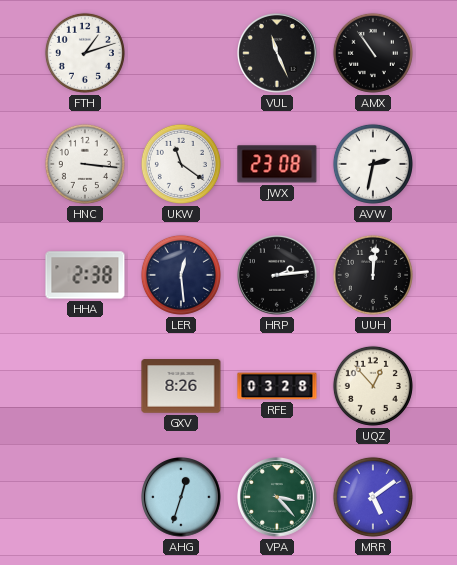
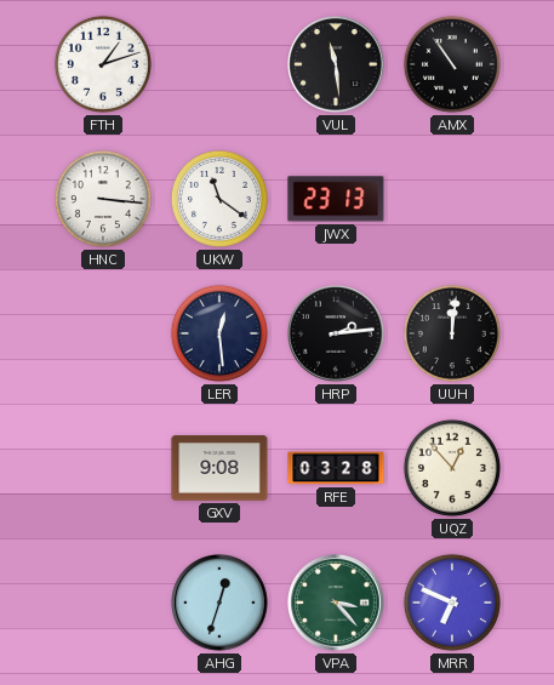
VUL: 11:26 -> 11:29
JWX: 23:08 -> 23:13
AVW: 2:32 -> none
HHA: 2:38 -> none
GXV: 8:26 -> 9:08
MRR: 5:09 -> 6:49
